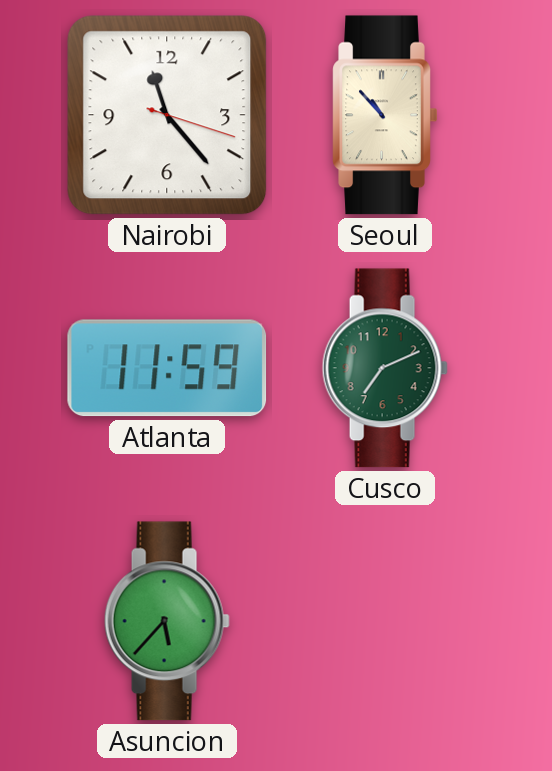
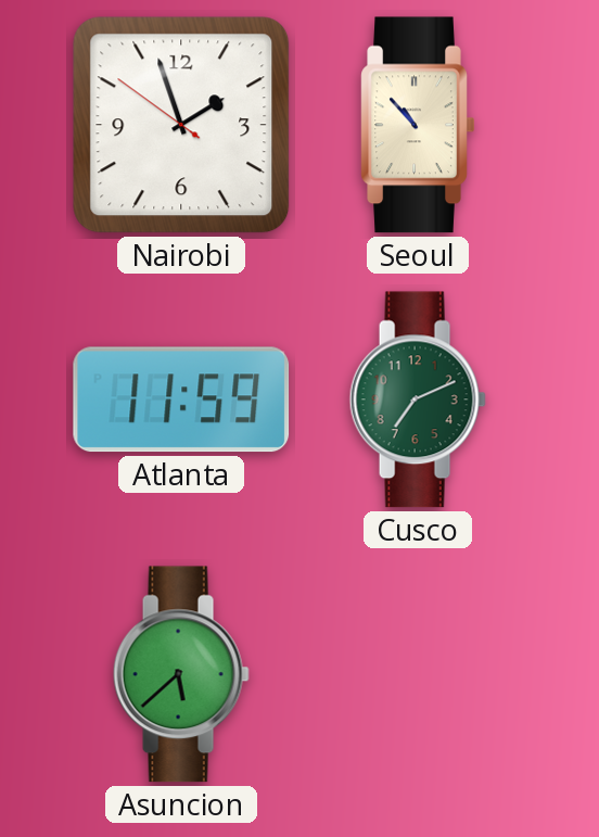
Nairobi: 11:23 -> 1:56
Asuncion: 5:37 -> 5:38
